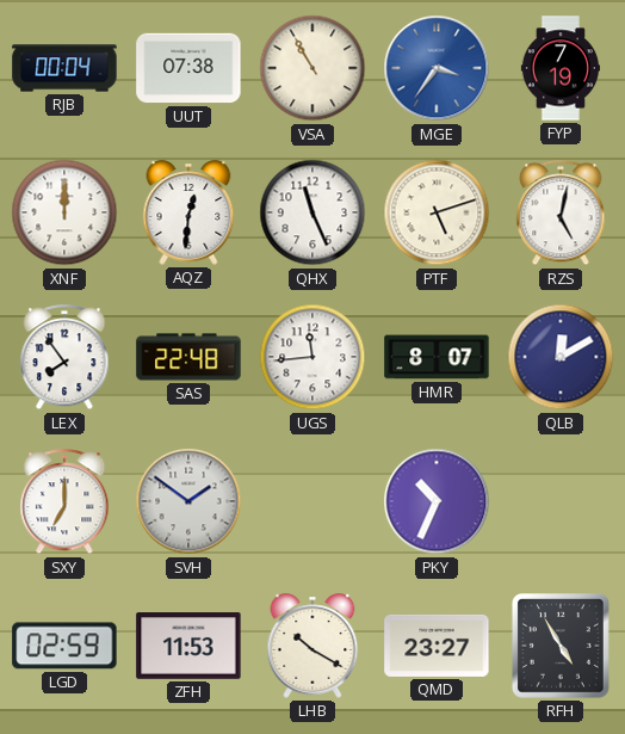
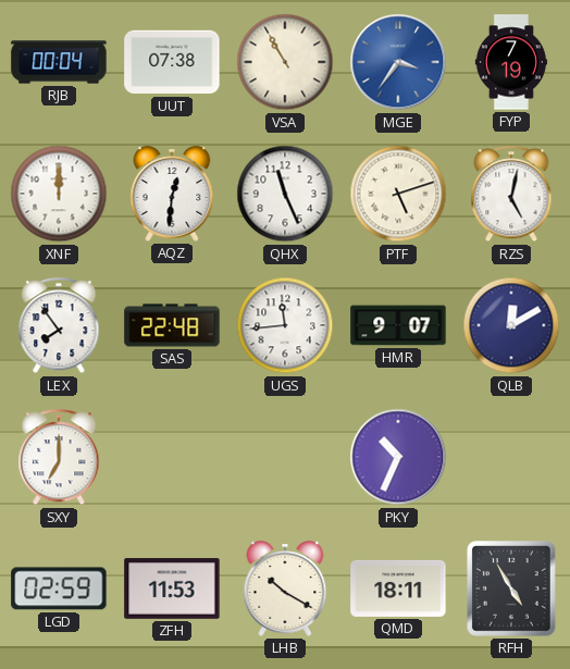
HMR: 8:07 -> 9:07
SVH: 1:51 -> none
QMD: 23:27 -> 18:11
